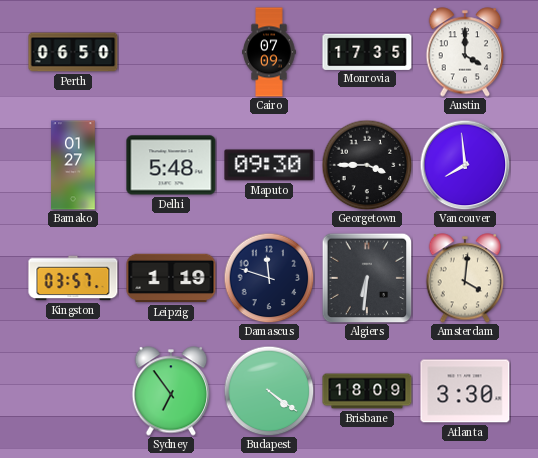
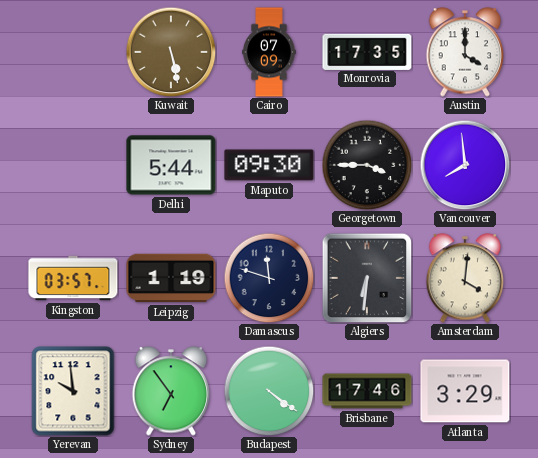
Perth: 06:50 -> none
Kuwait: none -> 5:28
Bamako: 01:27 -> none
Delhi: 5:48 -> 5:44
Yerevan: none -> 9:59
Brisbane: 18:09 -> 17:46
Atlanta: 3:30 -> 3:29
